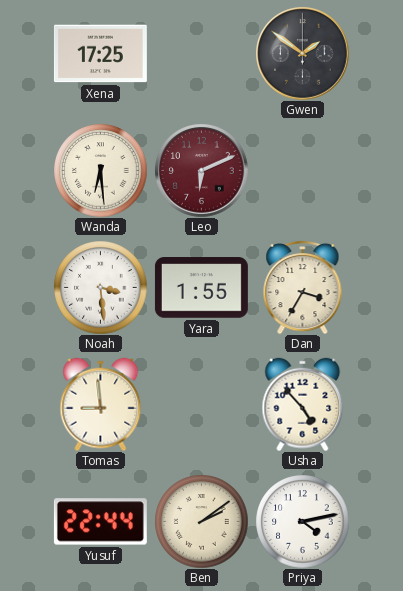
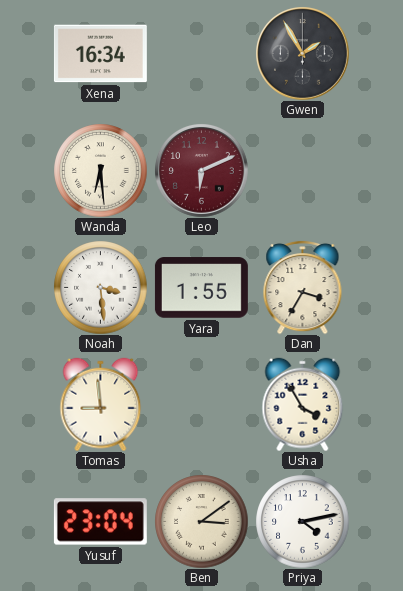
Xena: 17:25 -> 16:34
Gwen: 1:51 -> 1:55
Usha: 4:53 -> 3:55
Yusuf: 22:44 -> 23:04
Ben: 2:09 -> 3:09
